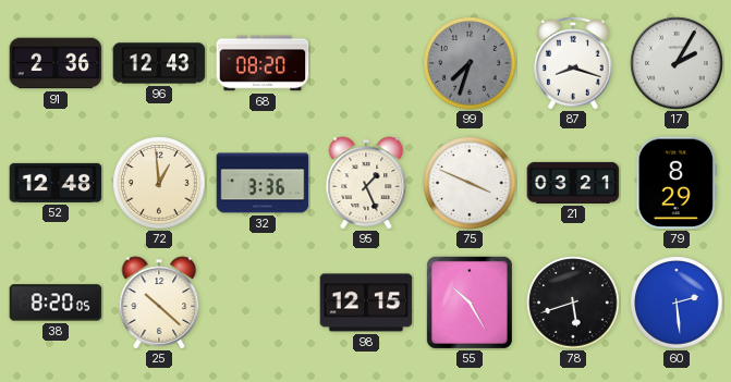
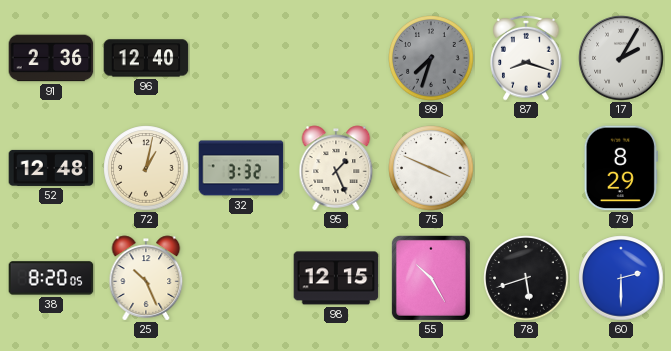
96: 12:43 -> 12:40
68: 08:20 -> none
72: 12:59 -> 1:02
32: 3:36 -> 3:32
21: 03:21 -> none
25: 10:22 -> 10:26
60: 2:29 -> 2:30
